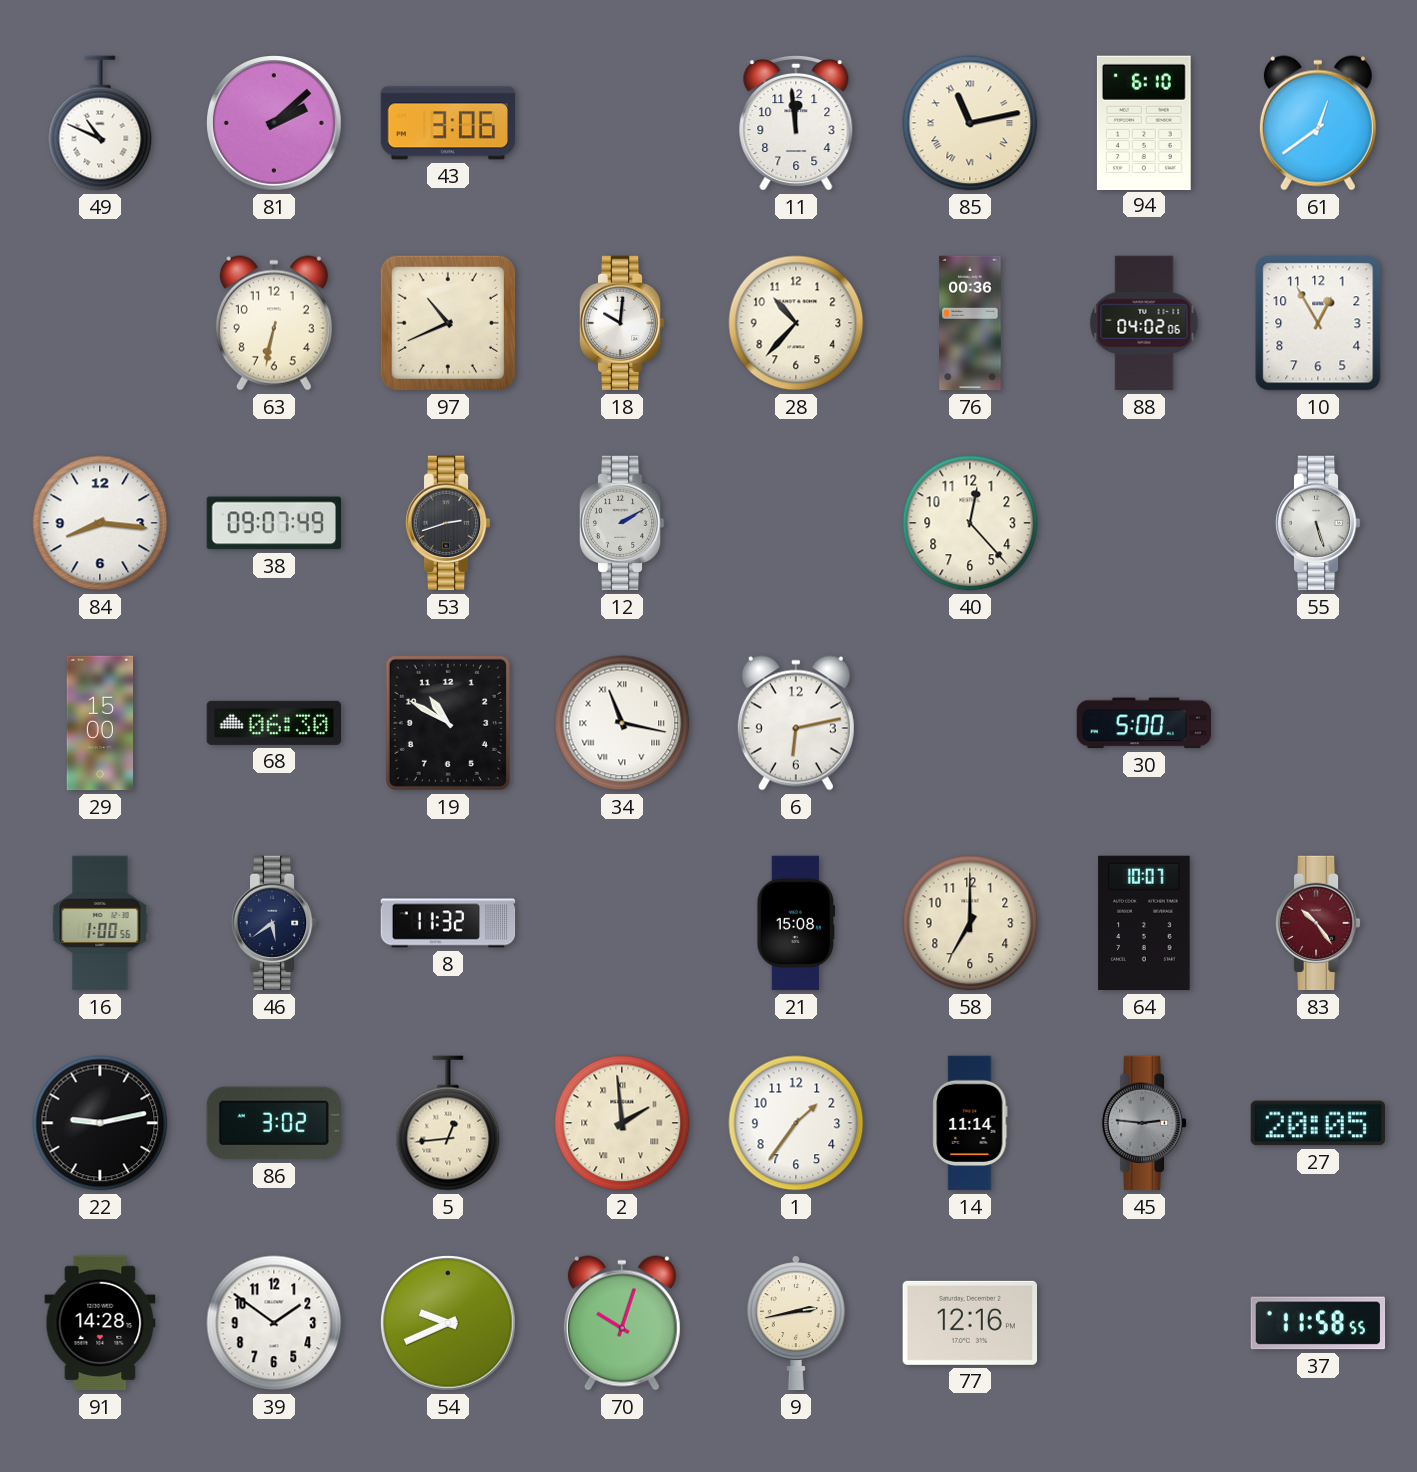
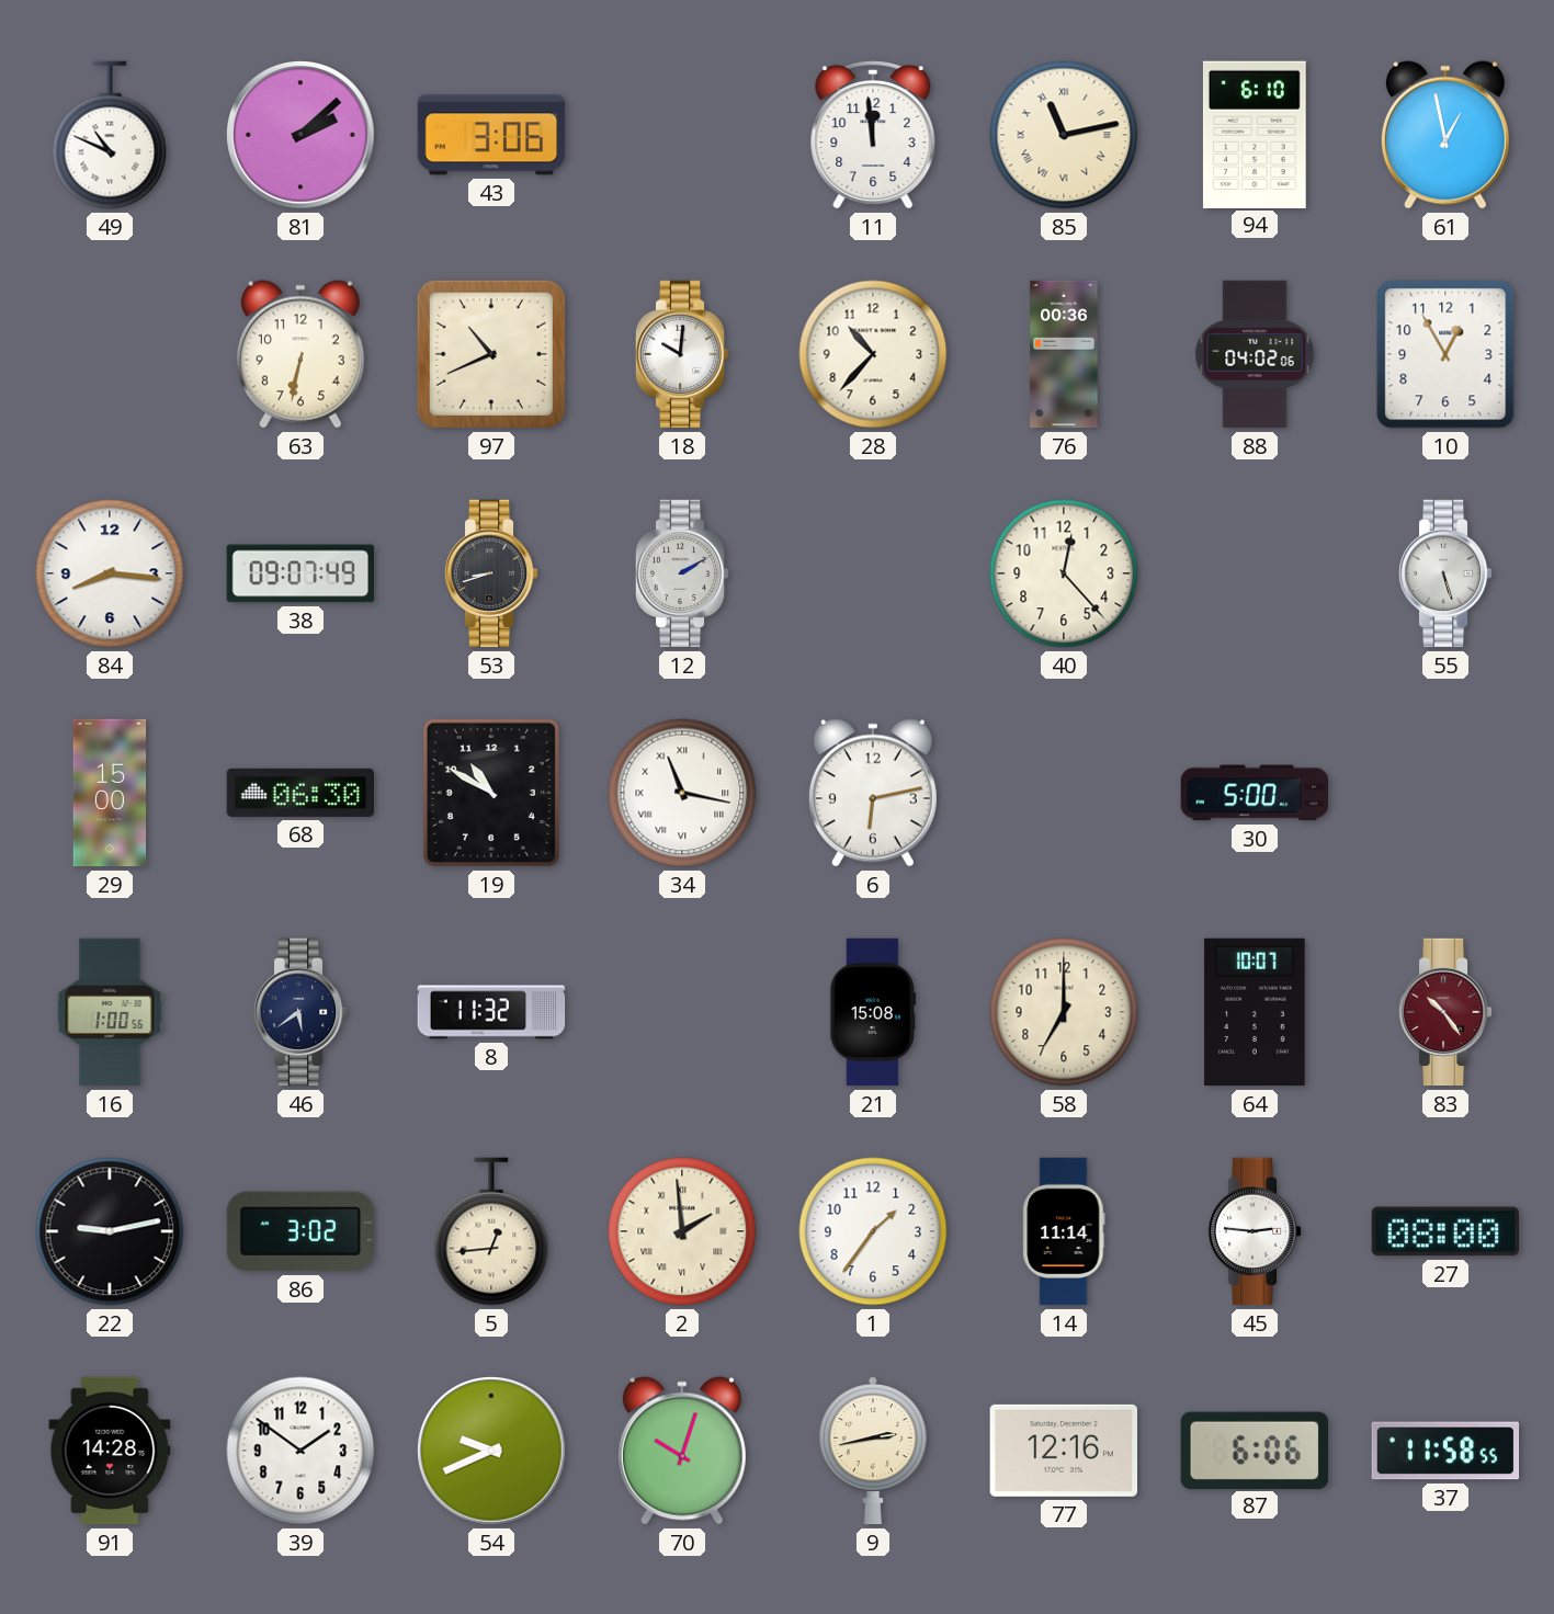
61: 12:39 -> 12:58
53: 2:42 -> 8:42
45 dial: grey -> white
27: 20:05 -> 08:00
87: none -> 6:06
